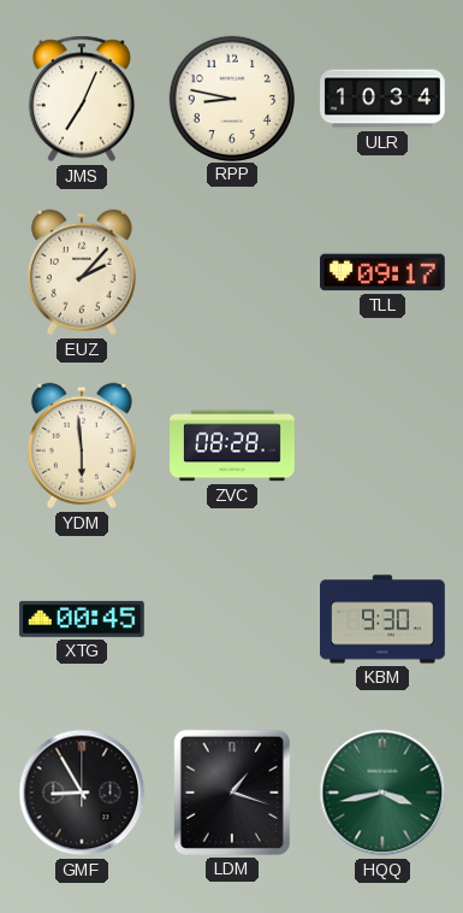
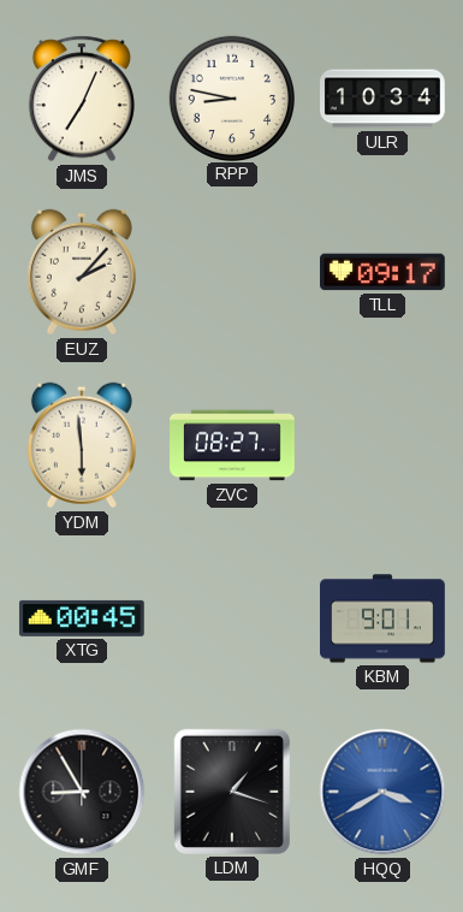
ZVC: 08:28 -> 08:27
KBM: 9:30 -> 9:01
HQQ: 3:43 -> 3:40
HQQ dial: green -> blue
